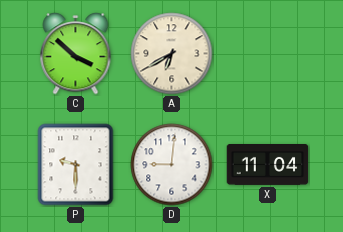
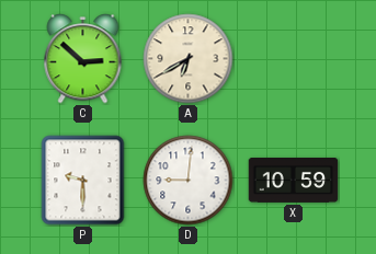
C: 3:52 -> 2:52
X: 11:04 -> 10:59
